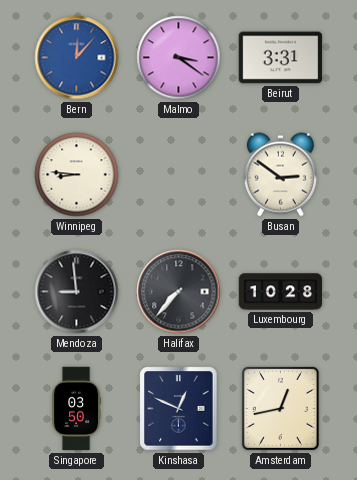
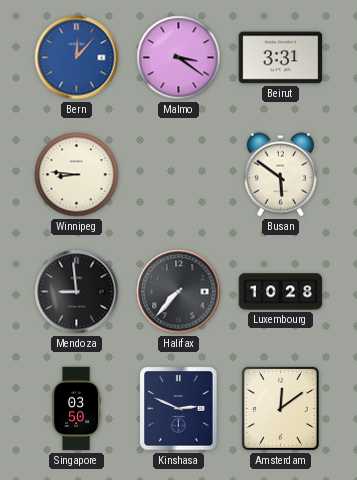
Busan: 2:51 -> 5:51
Kinshasa: 12:49 -> 2:49
Amsterdam: 12:43 -> 12:09
